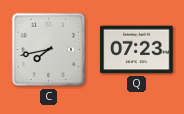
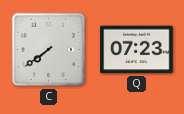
C: 7:43 -> 7:39
